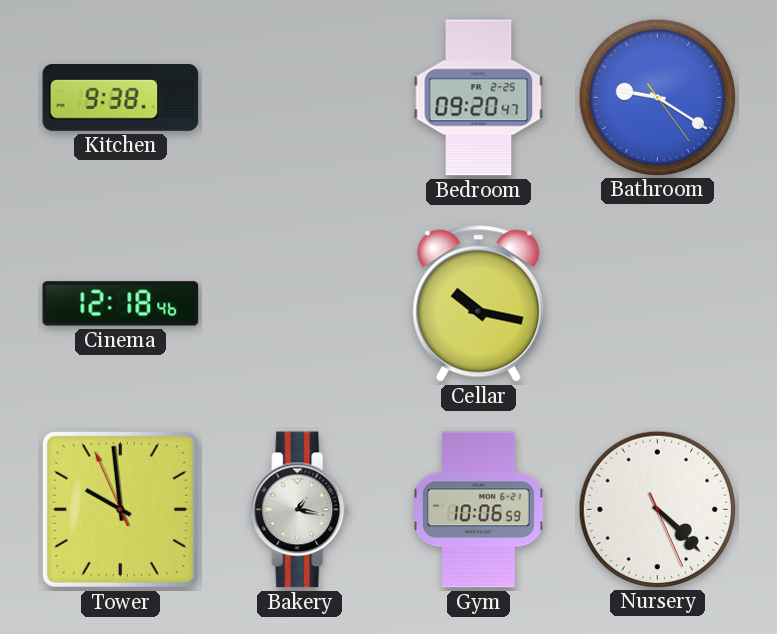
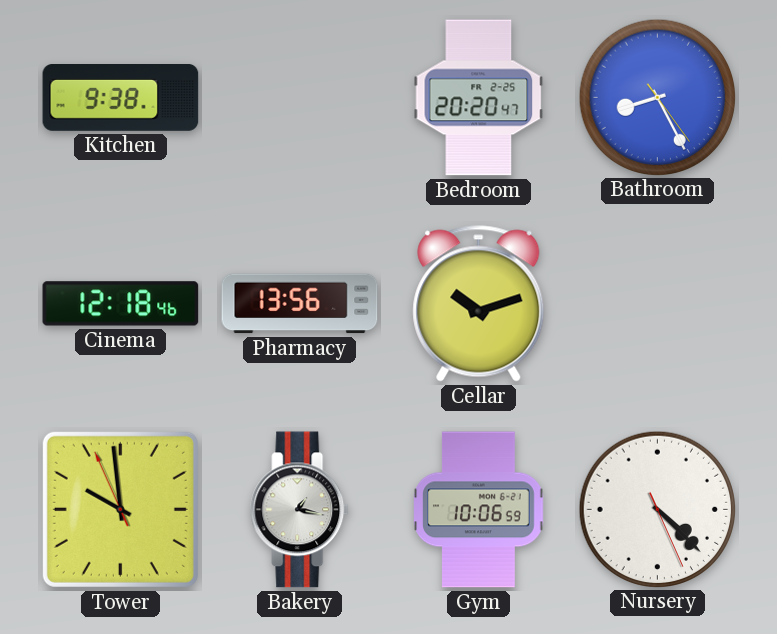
Bedroom: 09:20 -> 20:20
Bathroom: 9:20 -> 8:25
Pharmacy: none -> 13:56
Cellar: 10:17 -> 10:12
